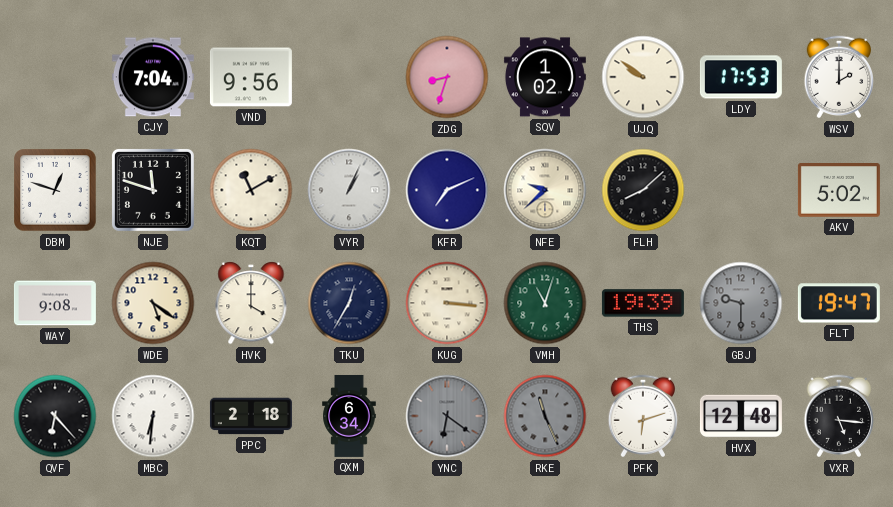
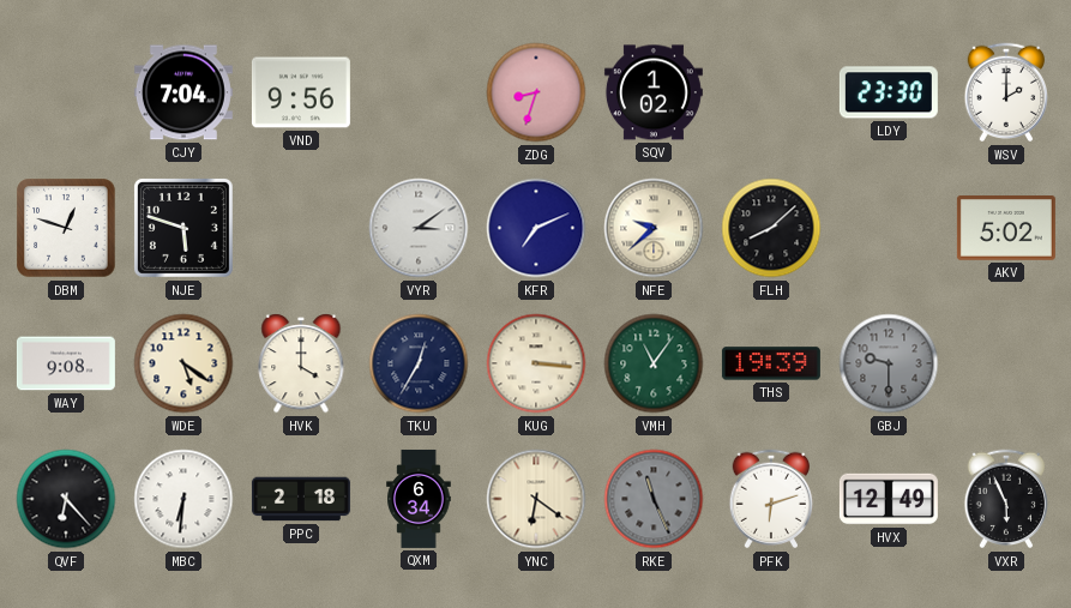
UJQ: 9:51 -> none
LDY: 17:53 -> 23:30
NJE: 11:48 -> 5:48
KQT: 11:10 -> none
VYR: 1:04 -> 3:09
VMH: 11:03 -> 11:06
FLT: 19:47 -> none
YNC dial: grey -> cream
HVX: 12:48 -> 12:49
VXR: 5:16 -> 5:56
